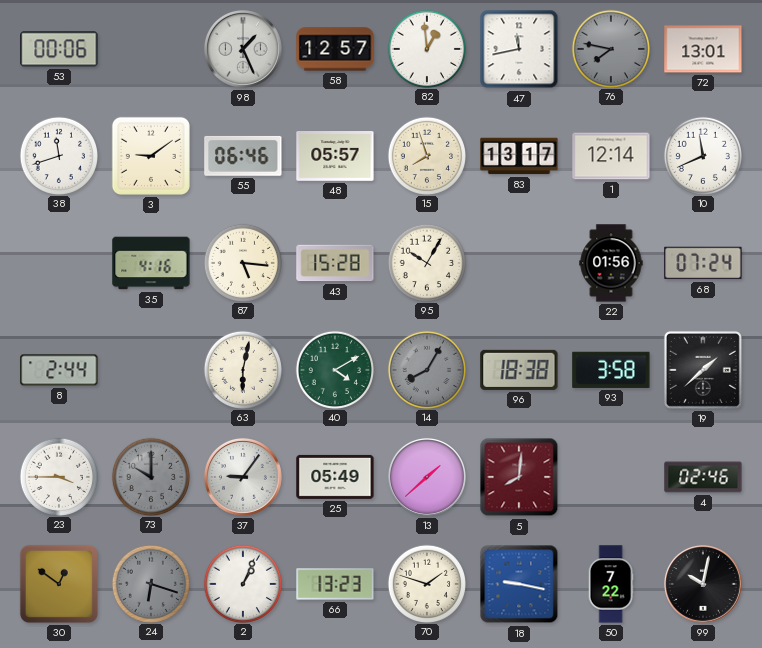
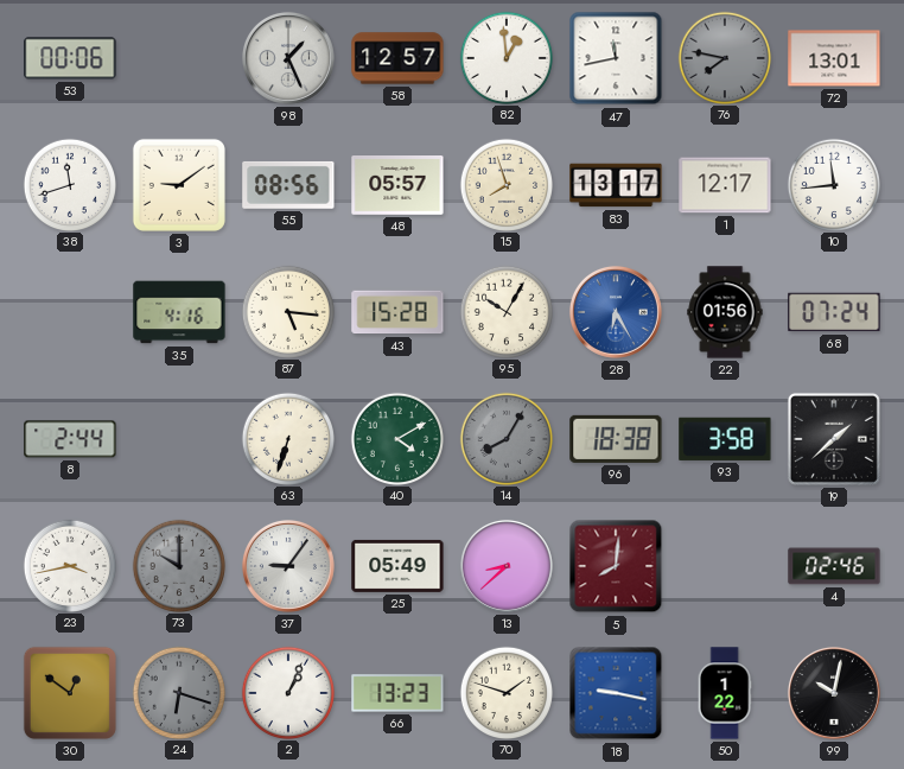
55: 06:46 -> 08:56
1: 12:14 -> 12:17
10: 11:41 -> 11:44
28: none -> 6:25
63: 6:02 -> 6:33
23: 3:45 -> 3:43
13: 1:38 -> 8:38
50: 7:22 -> 1:22
